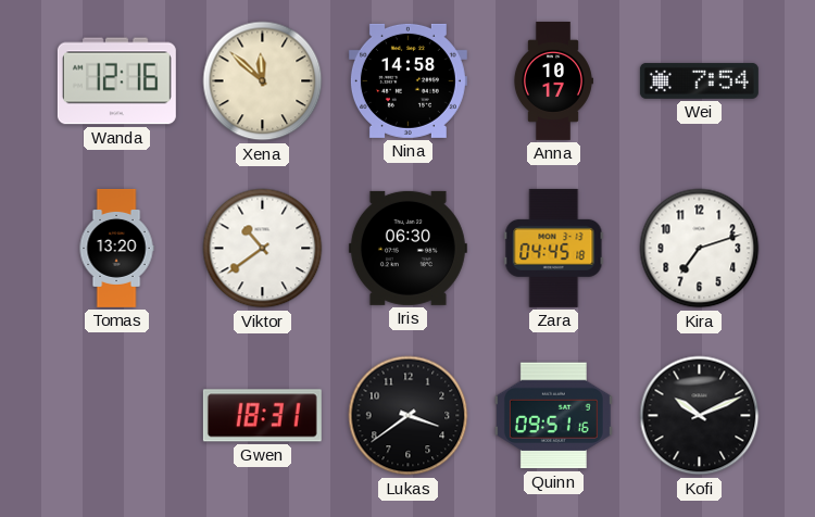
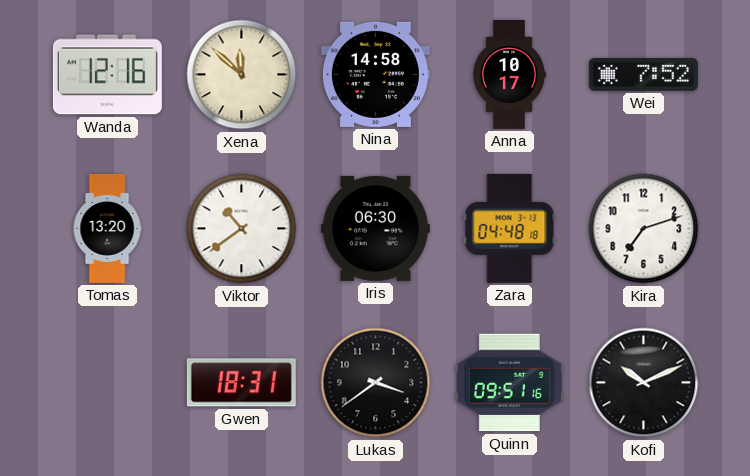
Wei: 7:54 -> 7:52
Zara: 04:45 -> 04:48
